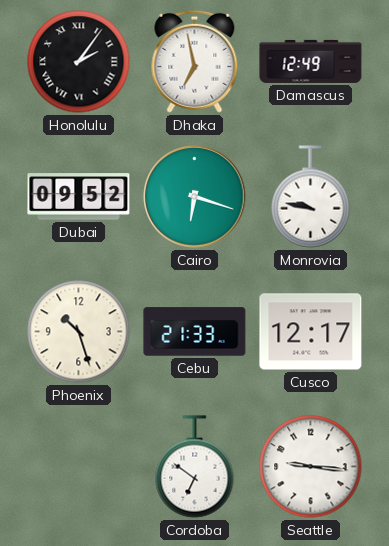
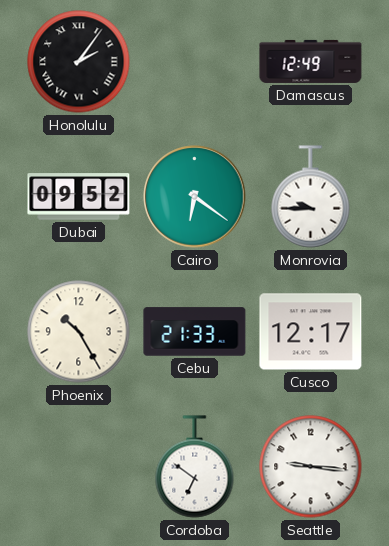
Dhaka: 6:58 -> none
Cairo: 6:18 -> 6:21
Monrovia: 9:47 -> 9:45
Phoenix: 10:27 -> 10:25
